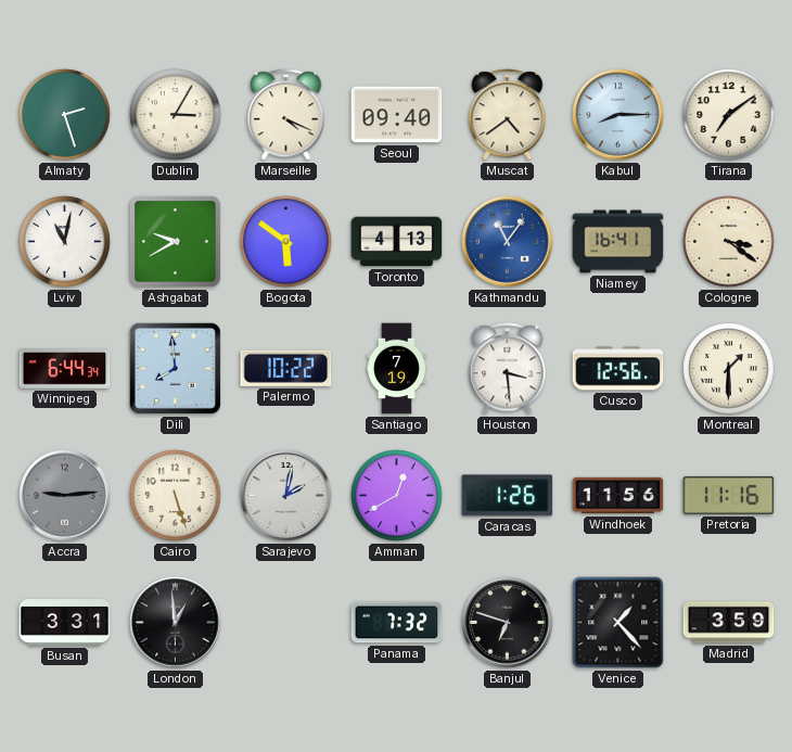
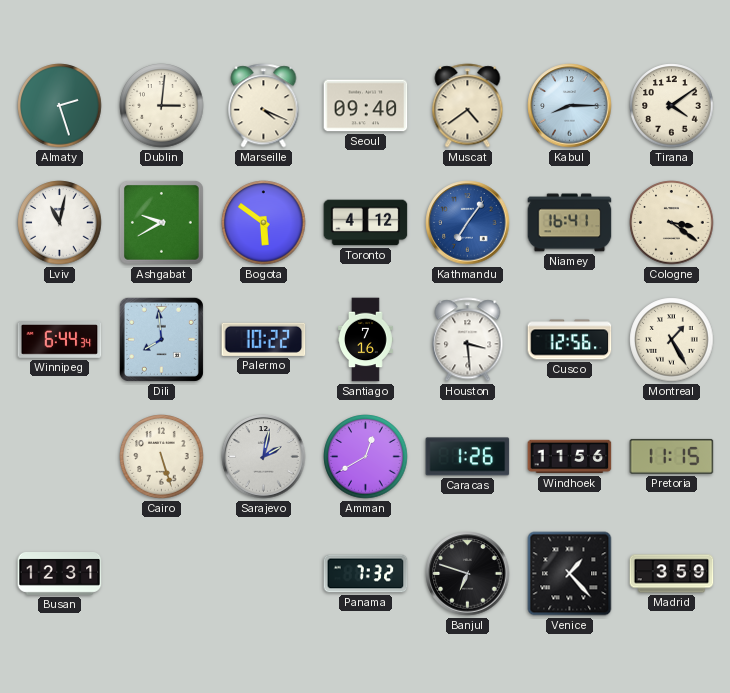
Dublin: 3:05 -> 3:01
Tirana: 7:09 -> 4:09
Toronto: 4:13 -> 4:12
Kathmandu: 11:06 -> 7:06
Santiago: 7:19 -> 7:16
Montreal: 1:30 -> 1:25
Accra: 9:14 -> none
Pretoria: 11:16 -> 11:15
Busan: 3:31 -> 12:31
London: 12:59 -> none
